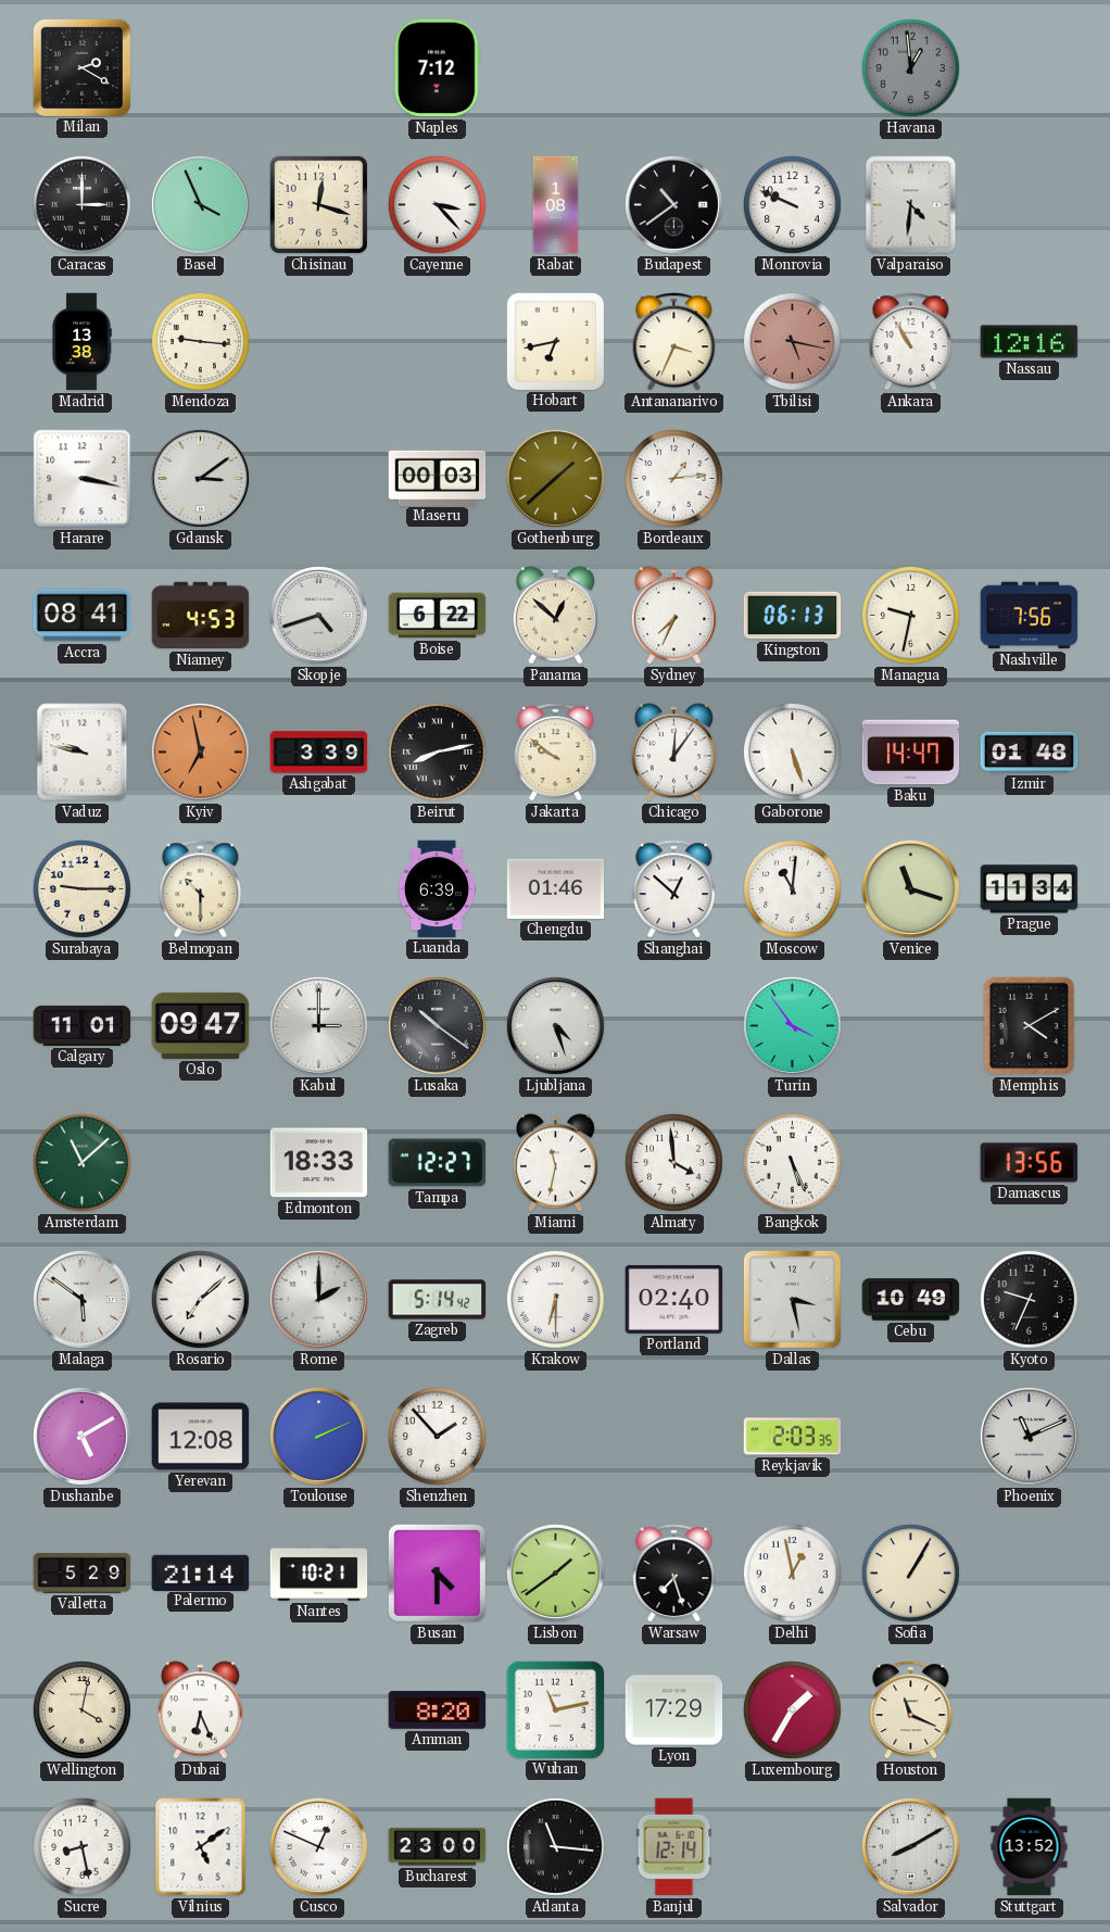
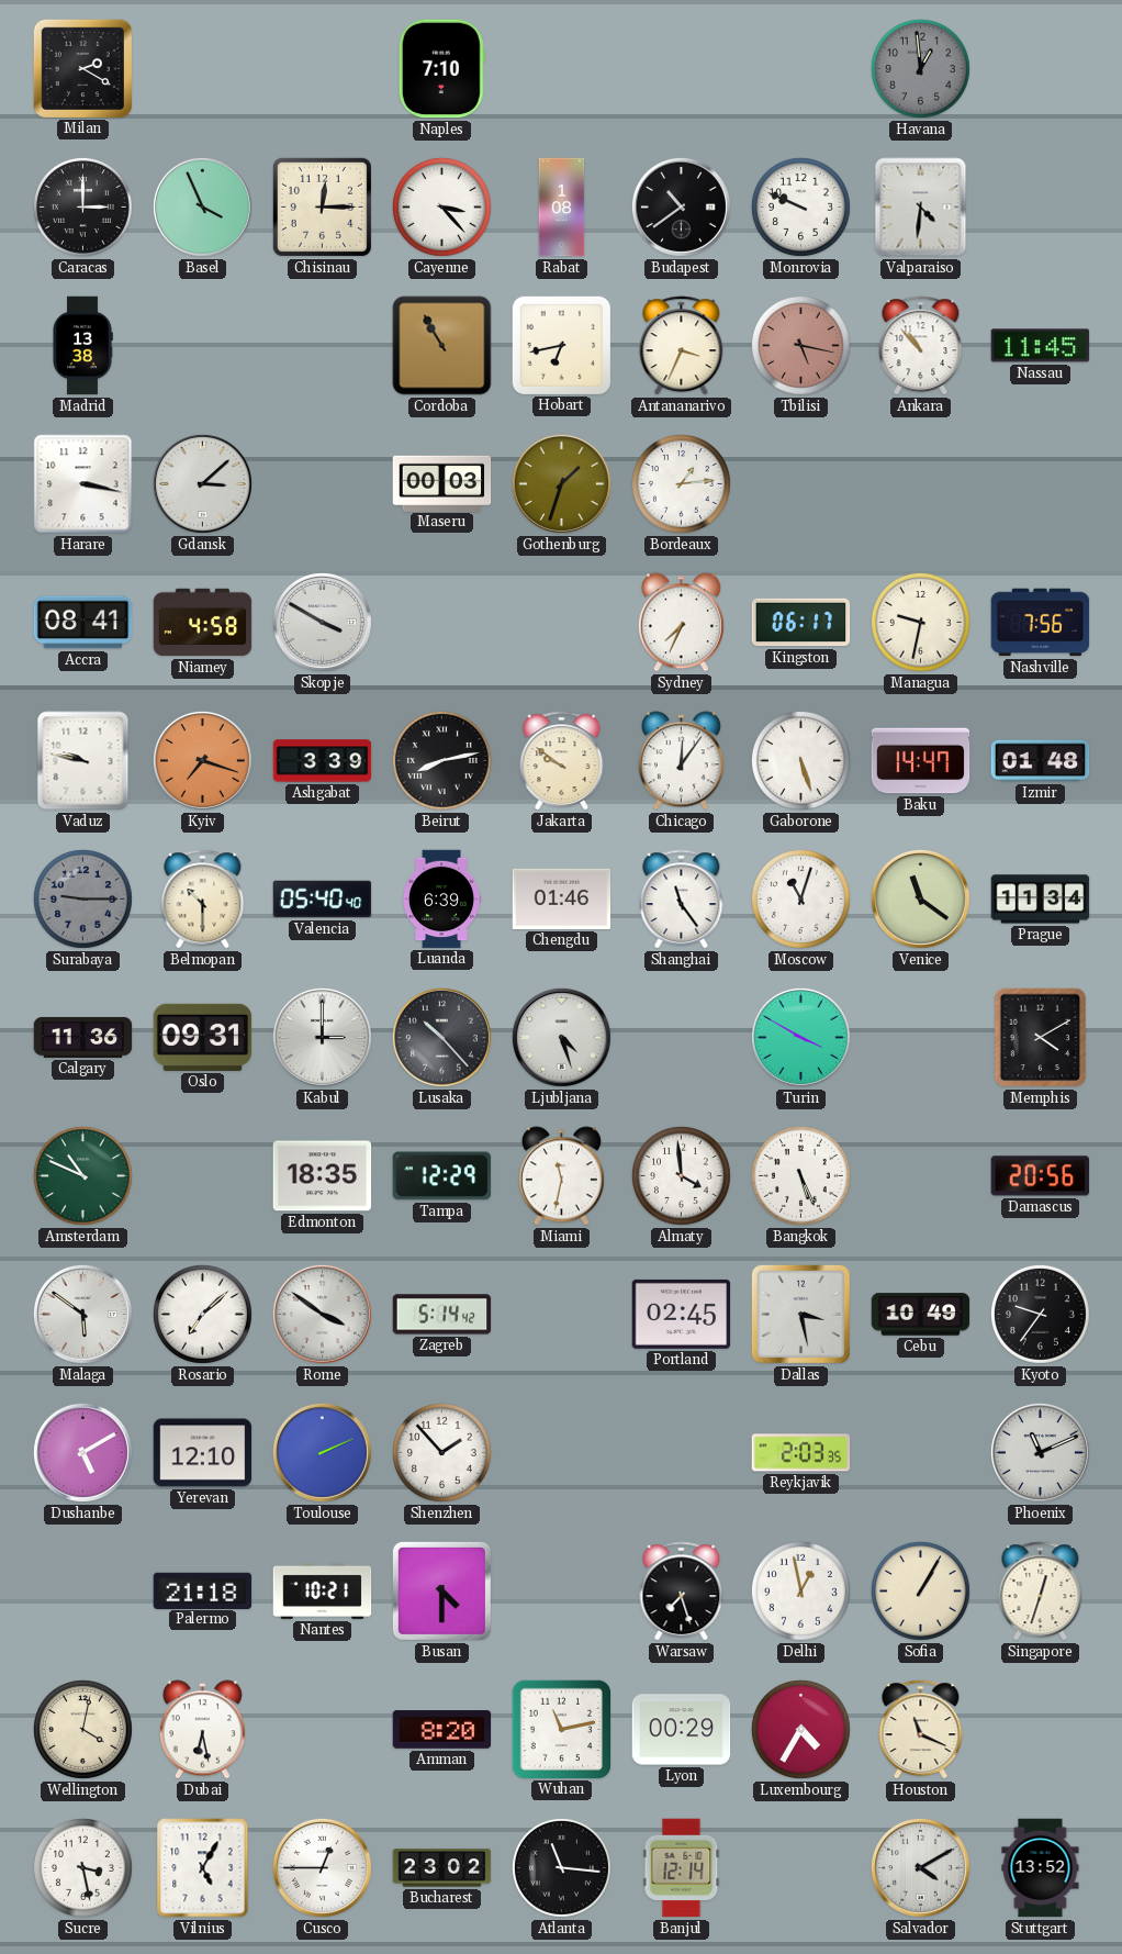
Naples: 7:12 -> 7:10
Chisinau: 12:18 -> 12:15
Mendoza: 9:16 -> none
Cordoba: none -> 10:55
Ankara: 10:55 -> 10:53
Nassau: 12:16 -> 11:45
Gdansk: 3:09 -> 3:08
Gothenburg: 1:38 -> 1:33
Niamey: 4:53 -> 4:58
Skopje: 4:42 -> 3:50
Boise: 6:22 -> none
Panama: 12:52 -> none
Kingston: 06:13 -> 06:17
Kyiv: 6:58 -> 7:18
Surabaya dial: cream -> grey
Valencia: none -> 05:40
Shanghai: 12:52 -> 11:24
Moscow: 11:01 -> 11:03
Venice: 11:18 -> 11:21
Calgary: 11:01 -> 11:36
Oslo: 09:47 -> 09:31
Lusaka: 10:21 -> 10:23
Turin: 3:54 -> 3:50
Amsterdam: 11:08 -> 10:49
Edmonton: 18:33 -> 18:35
Tampa: 12:27 -> 12:29
Damascus: 13:56 -> 20:56
Rome: 2:00 -> 3:51
Krakow: 6:30 -> none
Portland: 02:40 -> 02:45
Kyoto: 9:34 -> 9:36
Yerevan: 12:08 -> 12:10
Valletta: 5:29 -> none
Palermo: 21:14 -> 21:18
Lisbon: 1:39 -> none
Singapore: none -> 12:33
Dubai: 6:26 -> 6:28
Lyon: 17:29 -> 00:29
Luxembourg: 1:35 -> 4:35
Sucre: 8:28 -> 3:28
Vilnius: 5:09 -> 5:05
Cusco: 12:49 -> 12:45
Bucharest: 23:00 -> 23:02
Salvador: 8:10 -> 4:10
